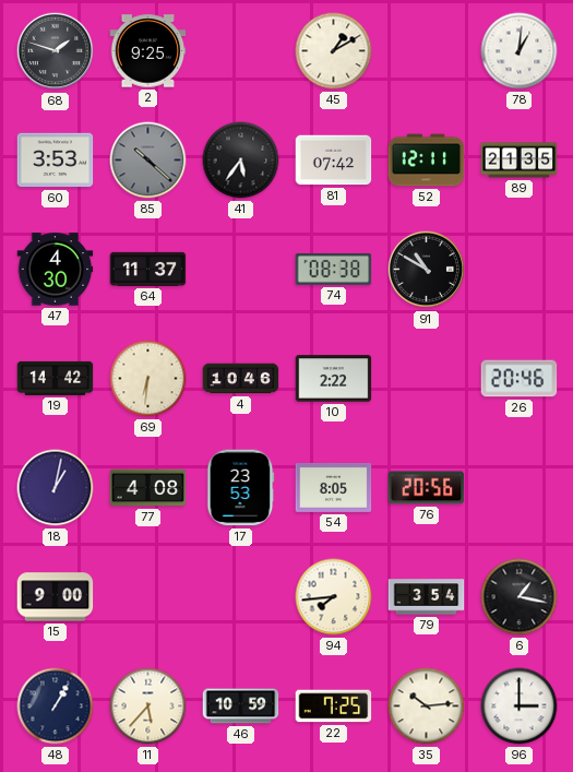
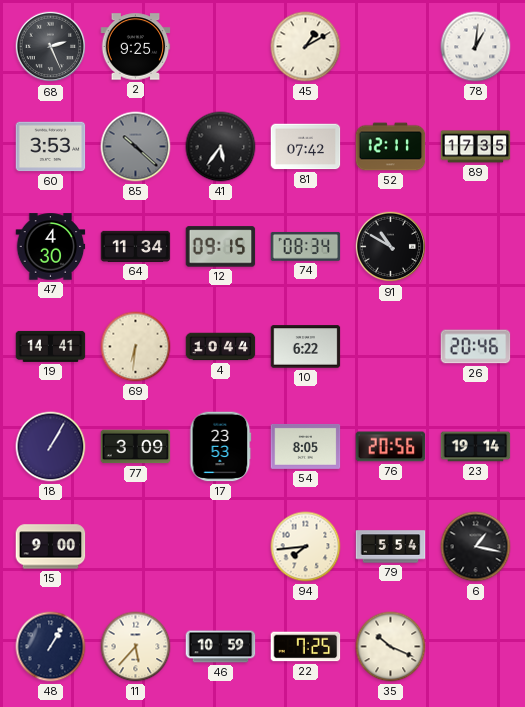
68: 1:48 -> 2:26
89: 21:35 -> 17:35
64: 11:37 -> 11:34
12: none -> 09:15
74: 08:38 -> 08:34
19: 14:42 -> 14:41
4: 10:46 -> 10:44
10: 2:22 -> 6:22
18: 1:02 -> 1:05
77: 4:08 -> 3:09
23: none -> 19:14
79: 3:54 -> 5:54
35: 10:14 -> 10:19
96: 3:00 -> none
